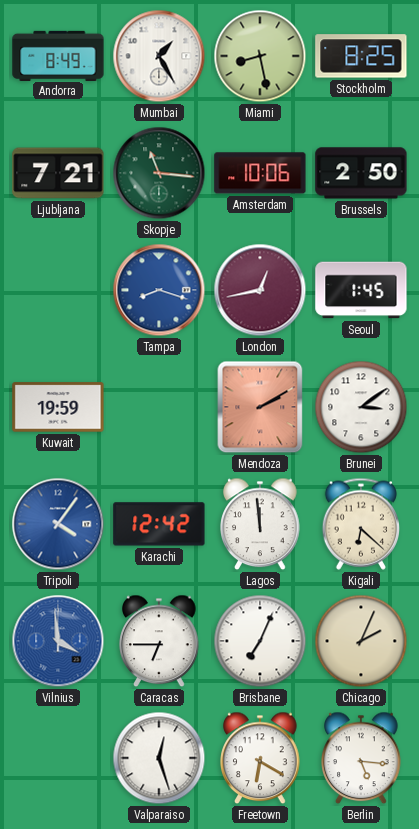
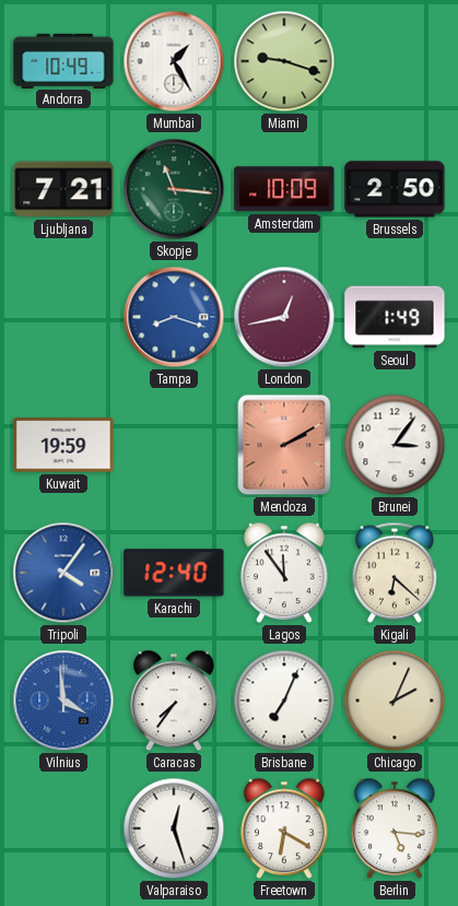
Andorra: 8:49 -> 10:49
Miami: 8:28 -> 9:18
Stockholm: 8:25 -> none
Amsterdam: 10:06 -> 10:09
Seoul: 1:45 -> 1:49
Brunei: 3:09 -> 3:06
Karachi: 12:42 -> 12:40
Lagos: 11:59 -> 11:54
Caracas: 6:45 -> 7:36
